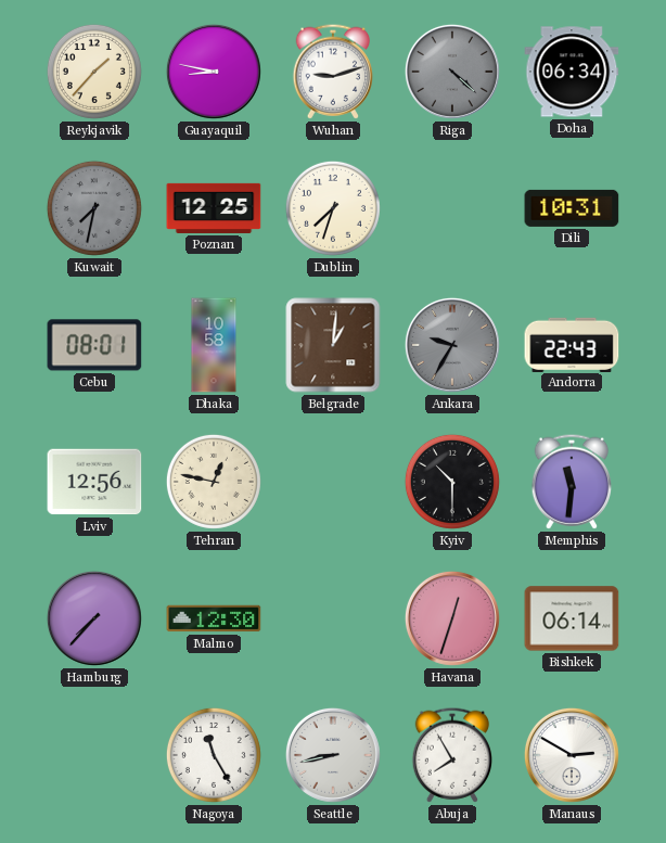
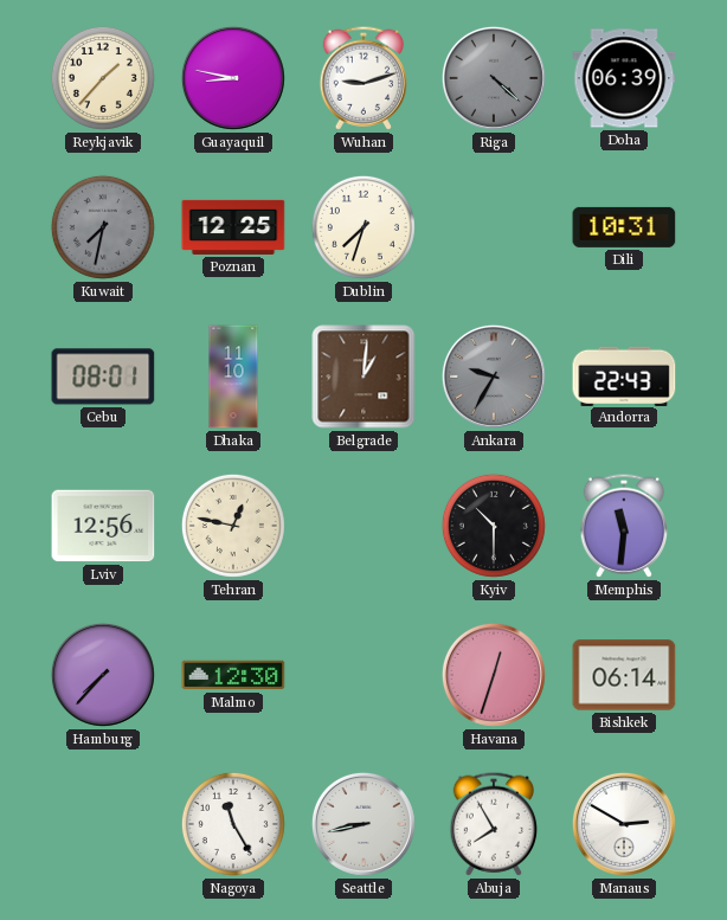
Doha: 06:34 -> 06:39
Dhaka: 10:58 -> 11:10
